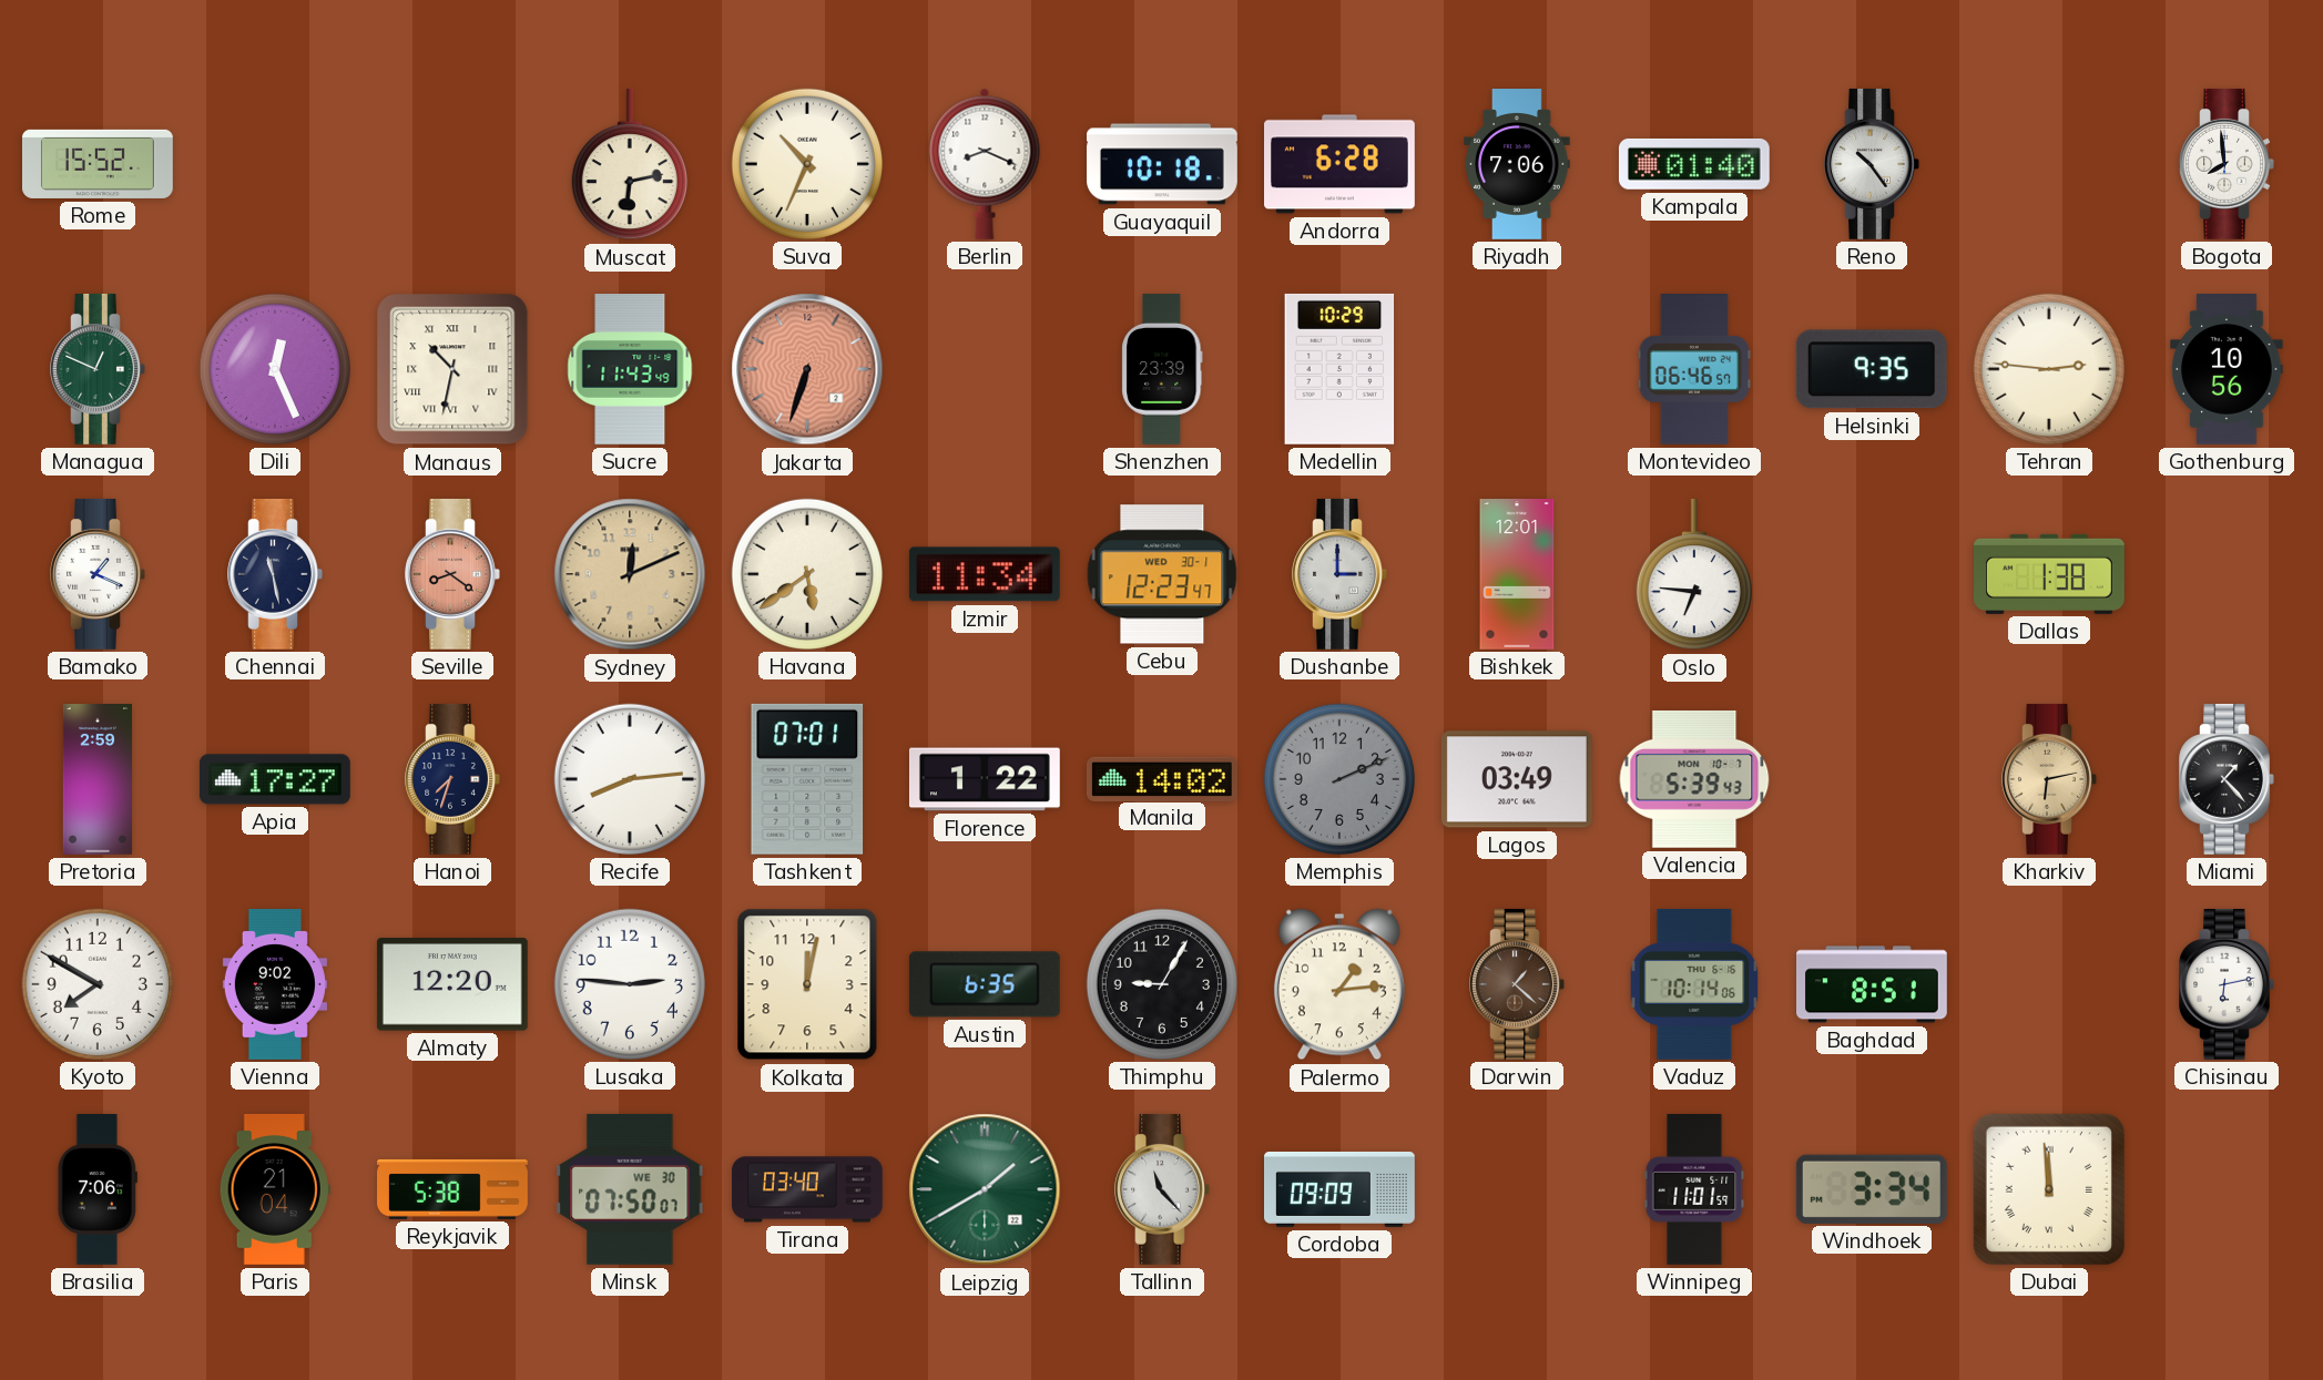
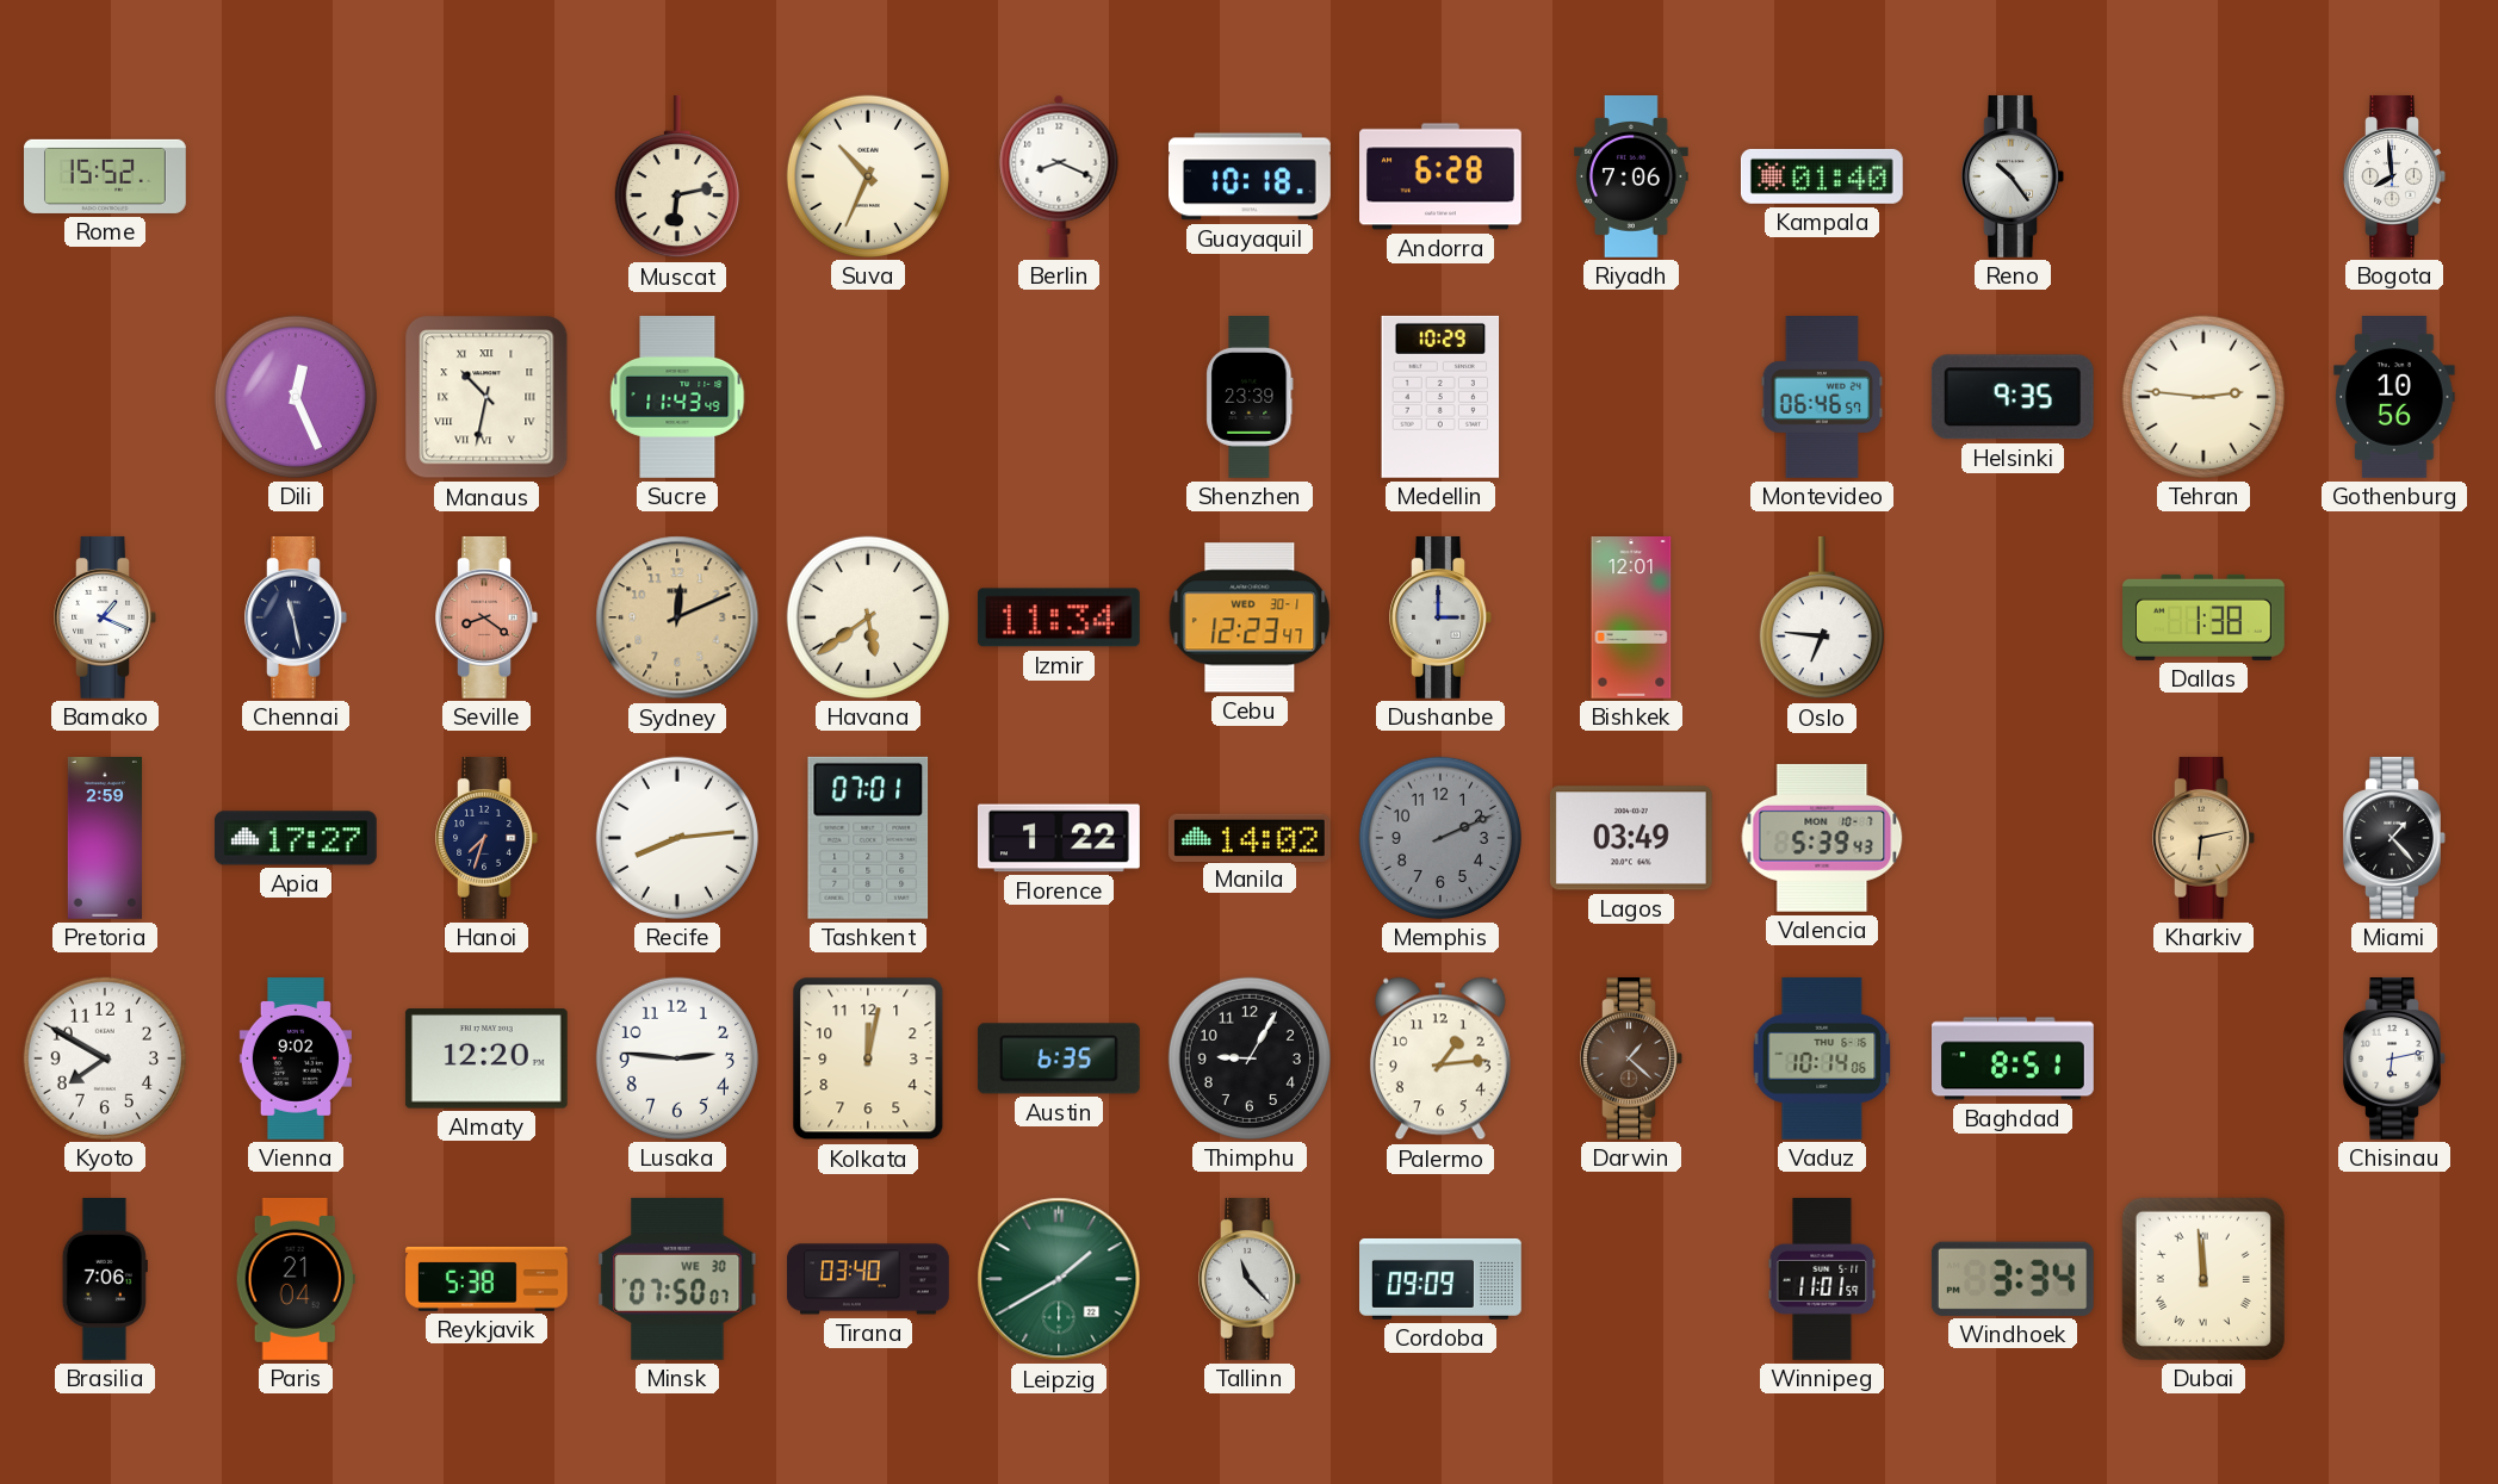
Managua: 12:49 -> none
Jakarta: 6:33 -> none
